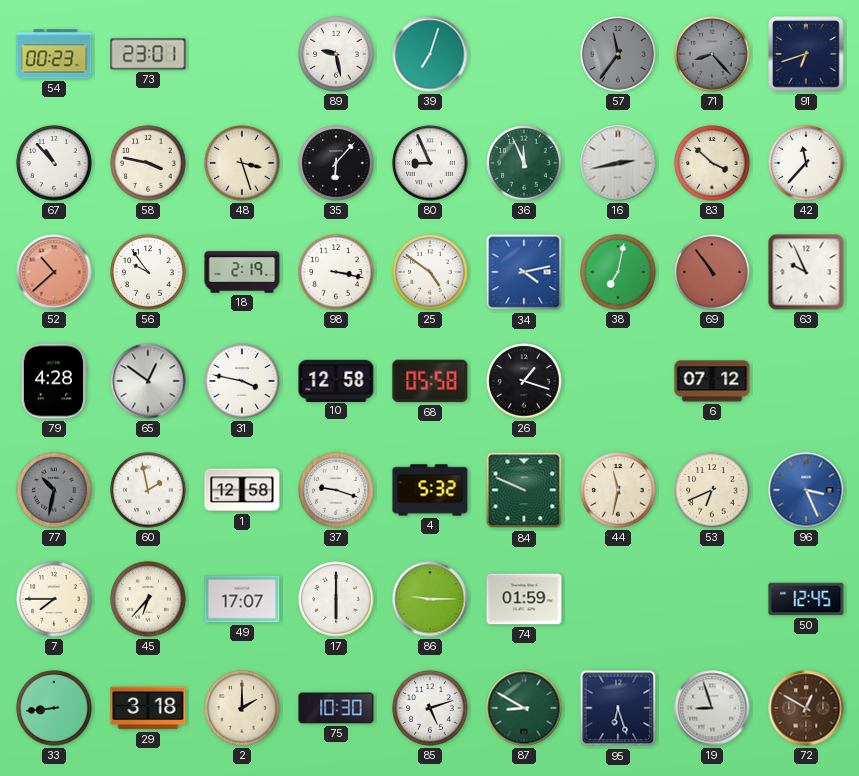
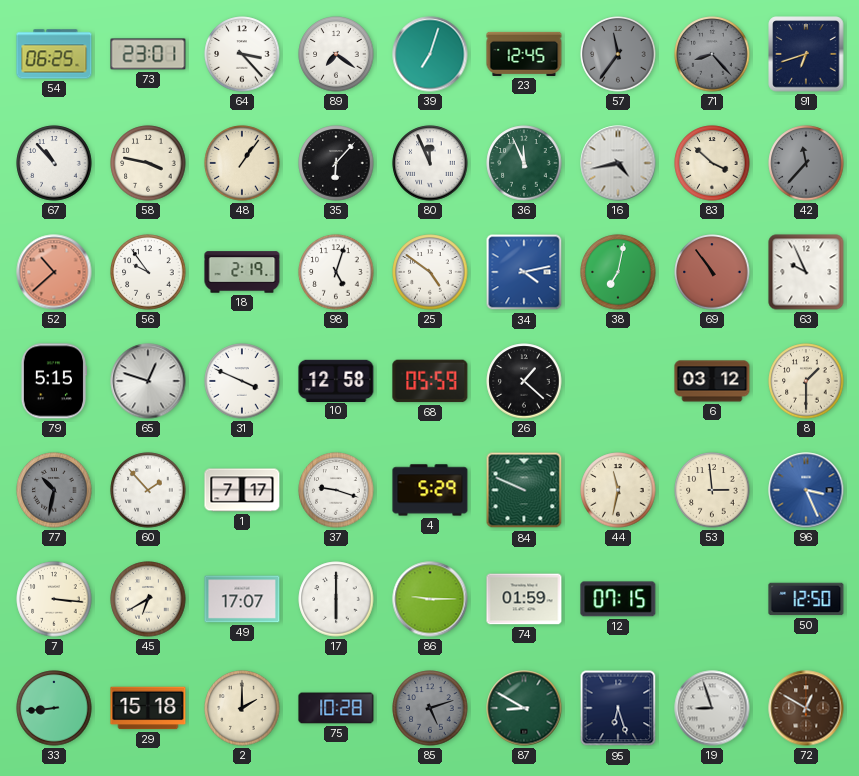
54: 00:23 -> 06:25
64: none -> 3:23
89: 9:28 -> 7:21
23: none -> 12:45
48: 3:27 -> 1:06
80: 8:56 -> 11:56
16: 2:43 -> 4:43
42 dial: white -> grey
98: 3:17 -> 5:03
79: 4:28 -> 5:15
65: 12:51 -> 12:48
31: 3:47 -> 3:49
68: 05:58 -> 05:59
26: 1:18 -> 1:22
6: 07:12 -> 03:12
8: none -> 1:30
60: 1:58 -> 1:53
1: 12:58 -> 7:17
4: 5:32 -> 5:29
53: 6:41 -> 2:59
7: 7:45 -> 3:16
45: 6:37 -> 6:40
12: none -> 07:15
50: 12:45 -> 12:50
29: 3:18 -> 15:18
75: 10:30 -> 10:28
85 dial: white -> grey
